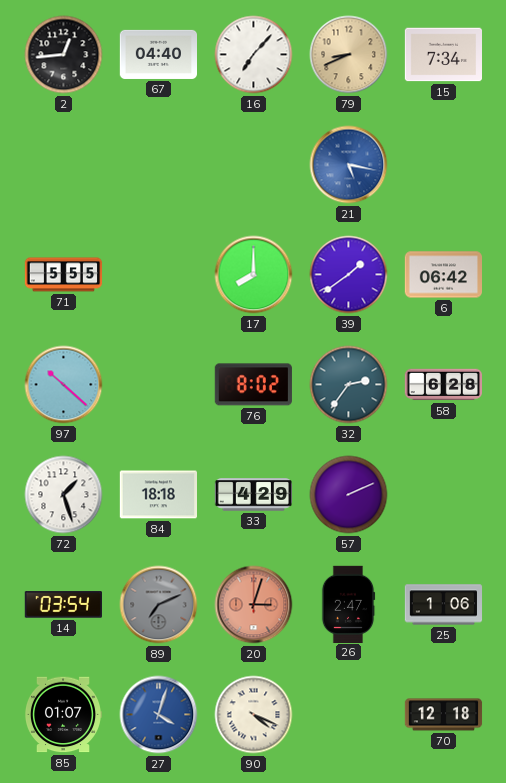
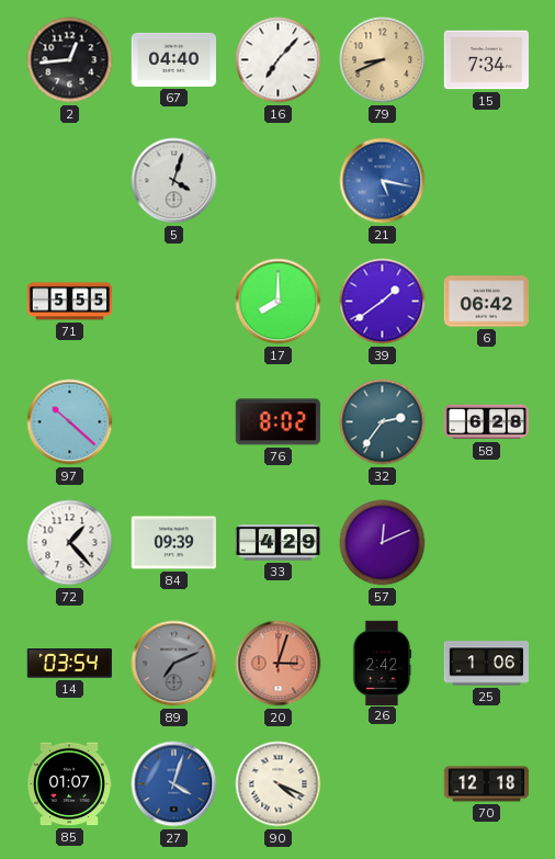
5: none -> 4:03
72: 1:27 -> 1:23
84: 18:18 -> 09:39
57: 2:11 -> 12:11
26: 2:47 -> 2:42
